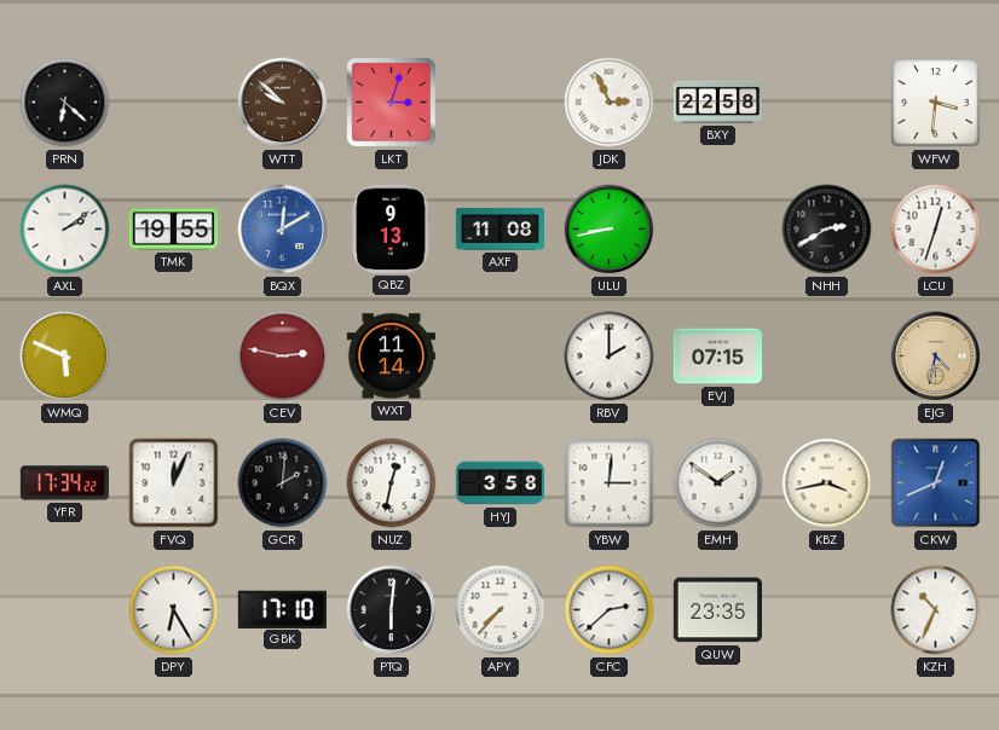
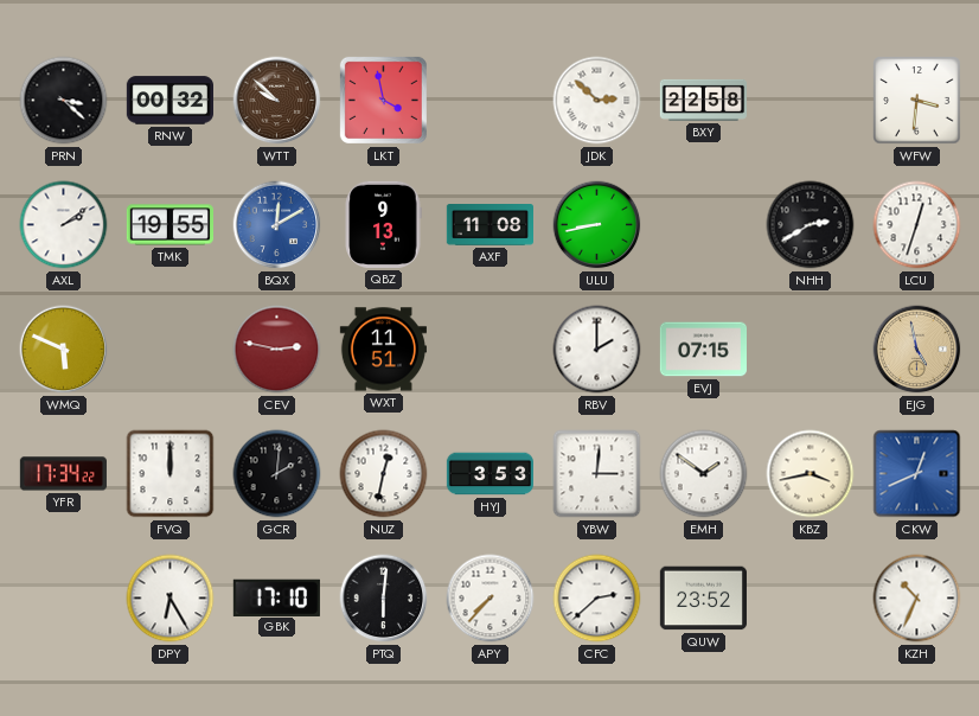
PRN: 6:22 -> 3:22
RNW: none -> 00:32
LKT: 3:03 -> 3:58
JDK: 2:56 -> 2:52
WXT: 11:14 -> 11:51
EJG: 4:32 -> 4:58
FVQ: 12:04 -> 12:00
HYJ: 3:58 -> 3:53
QUW: 23:35 -> 23:52
